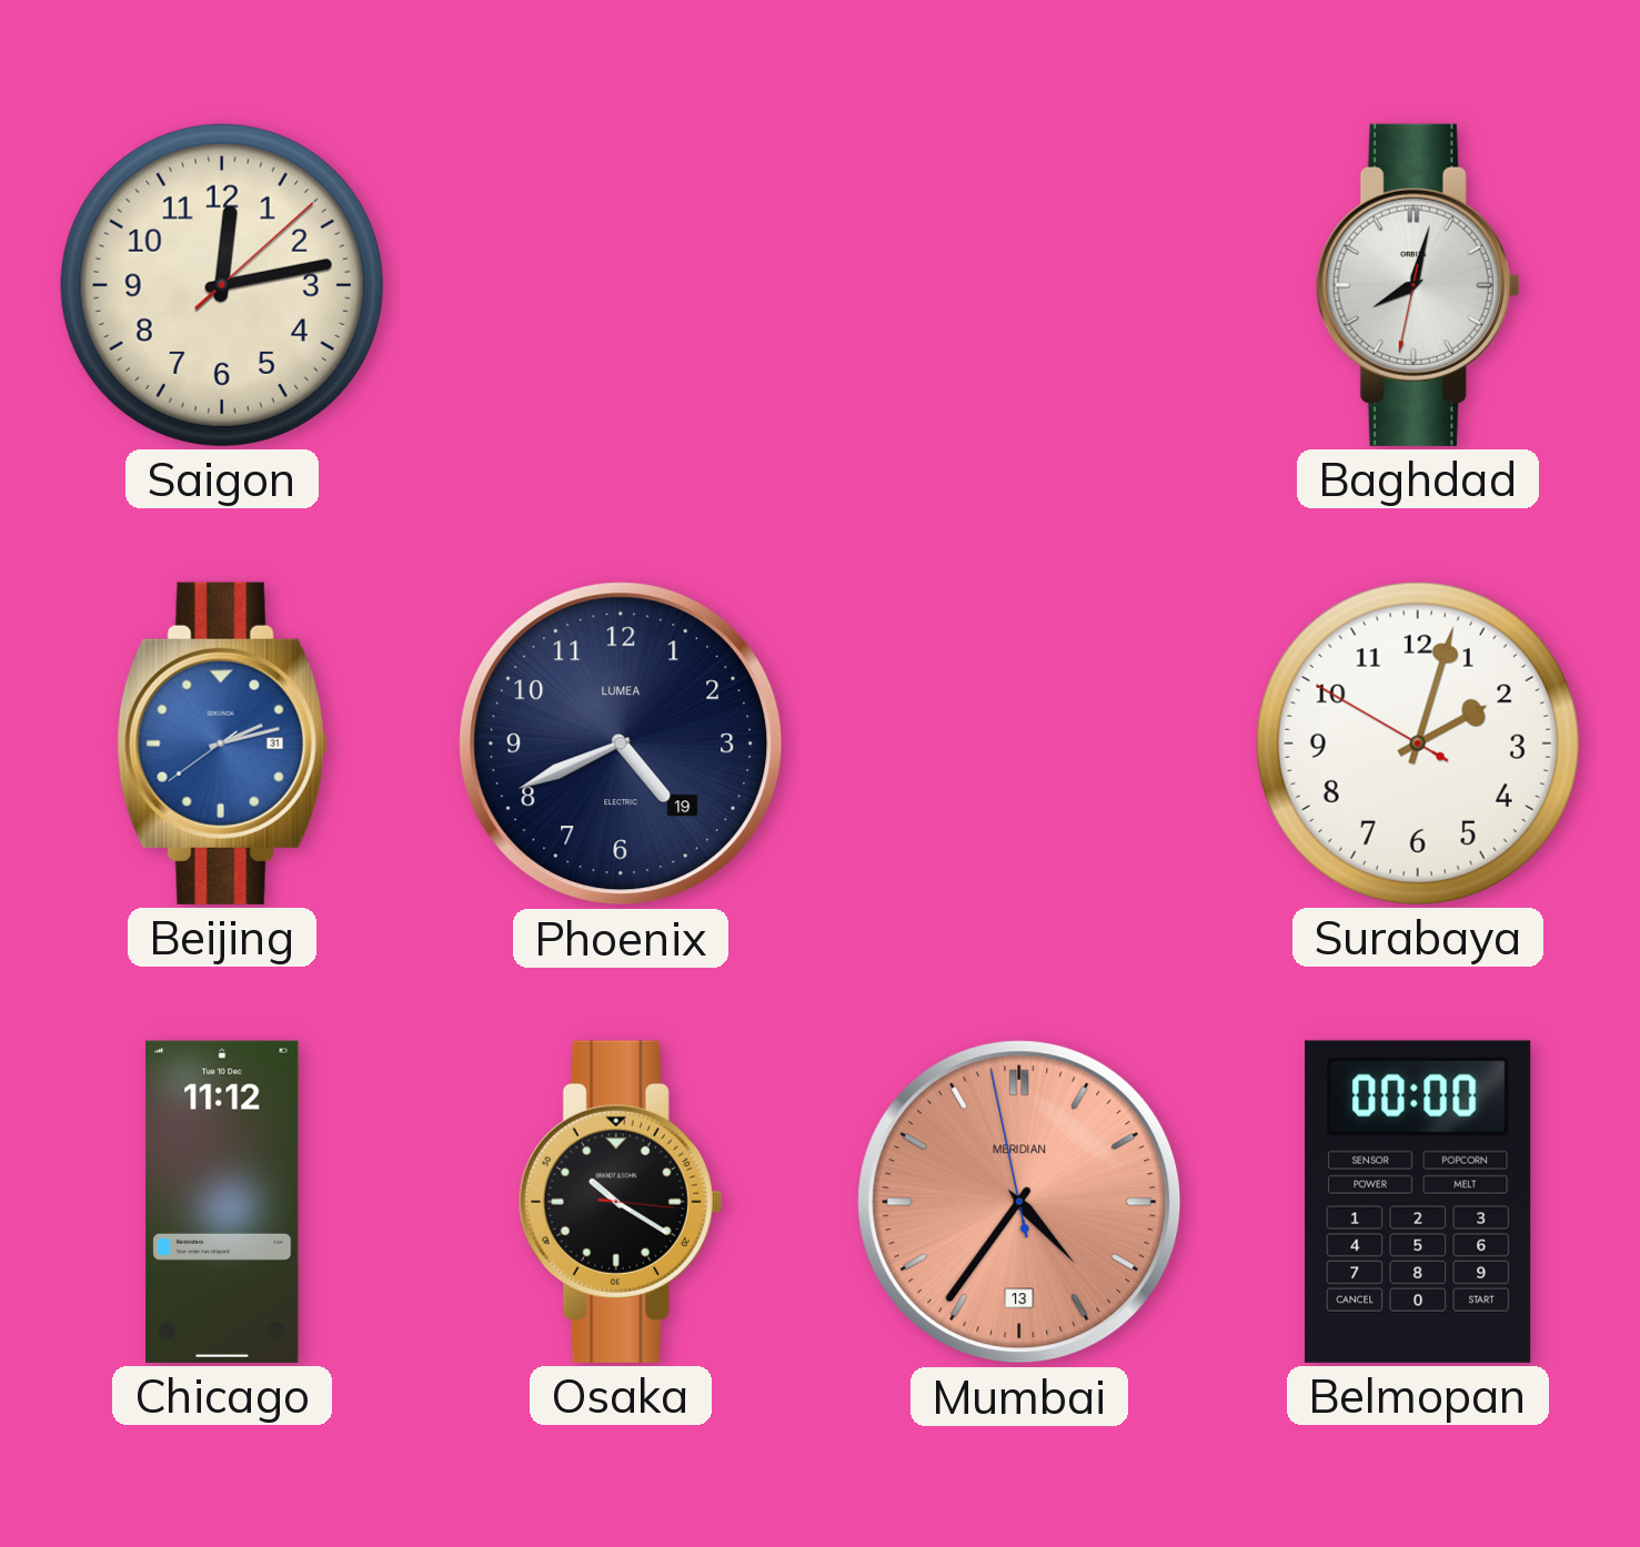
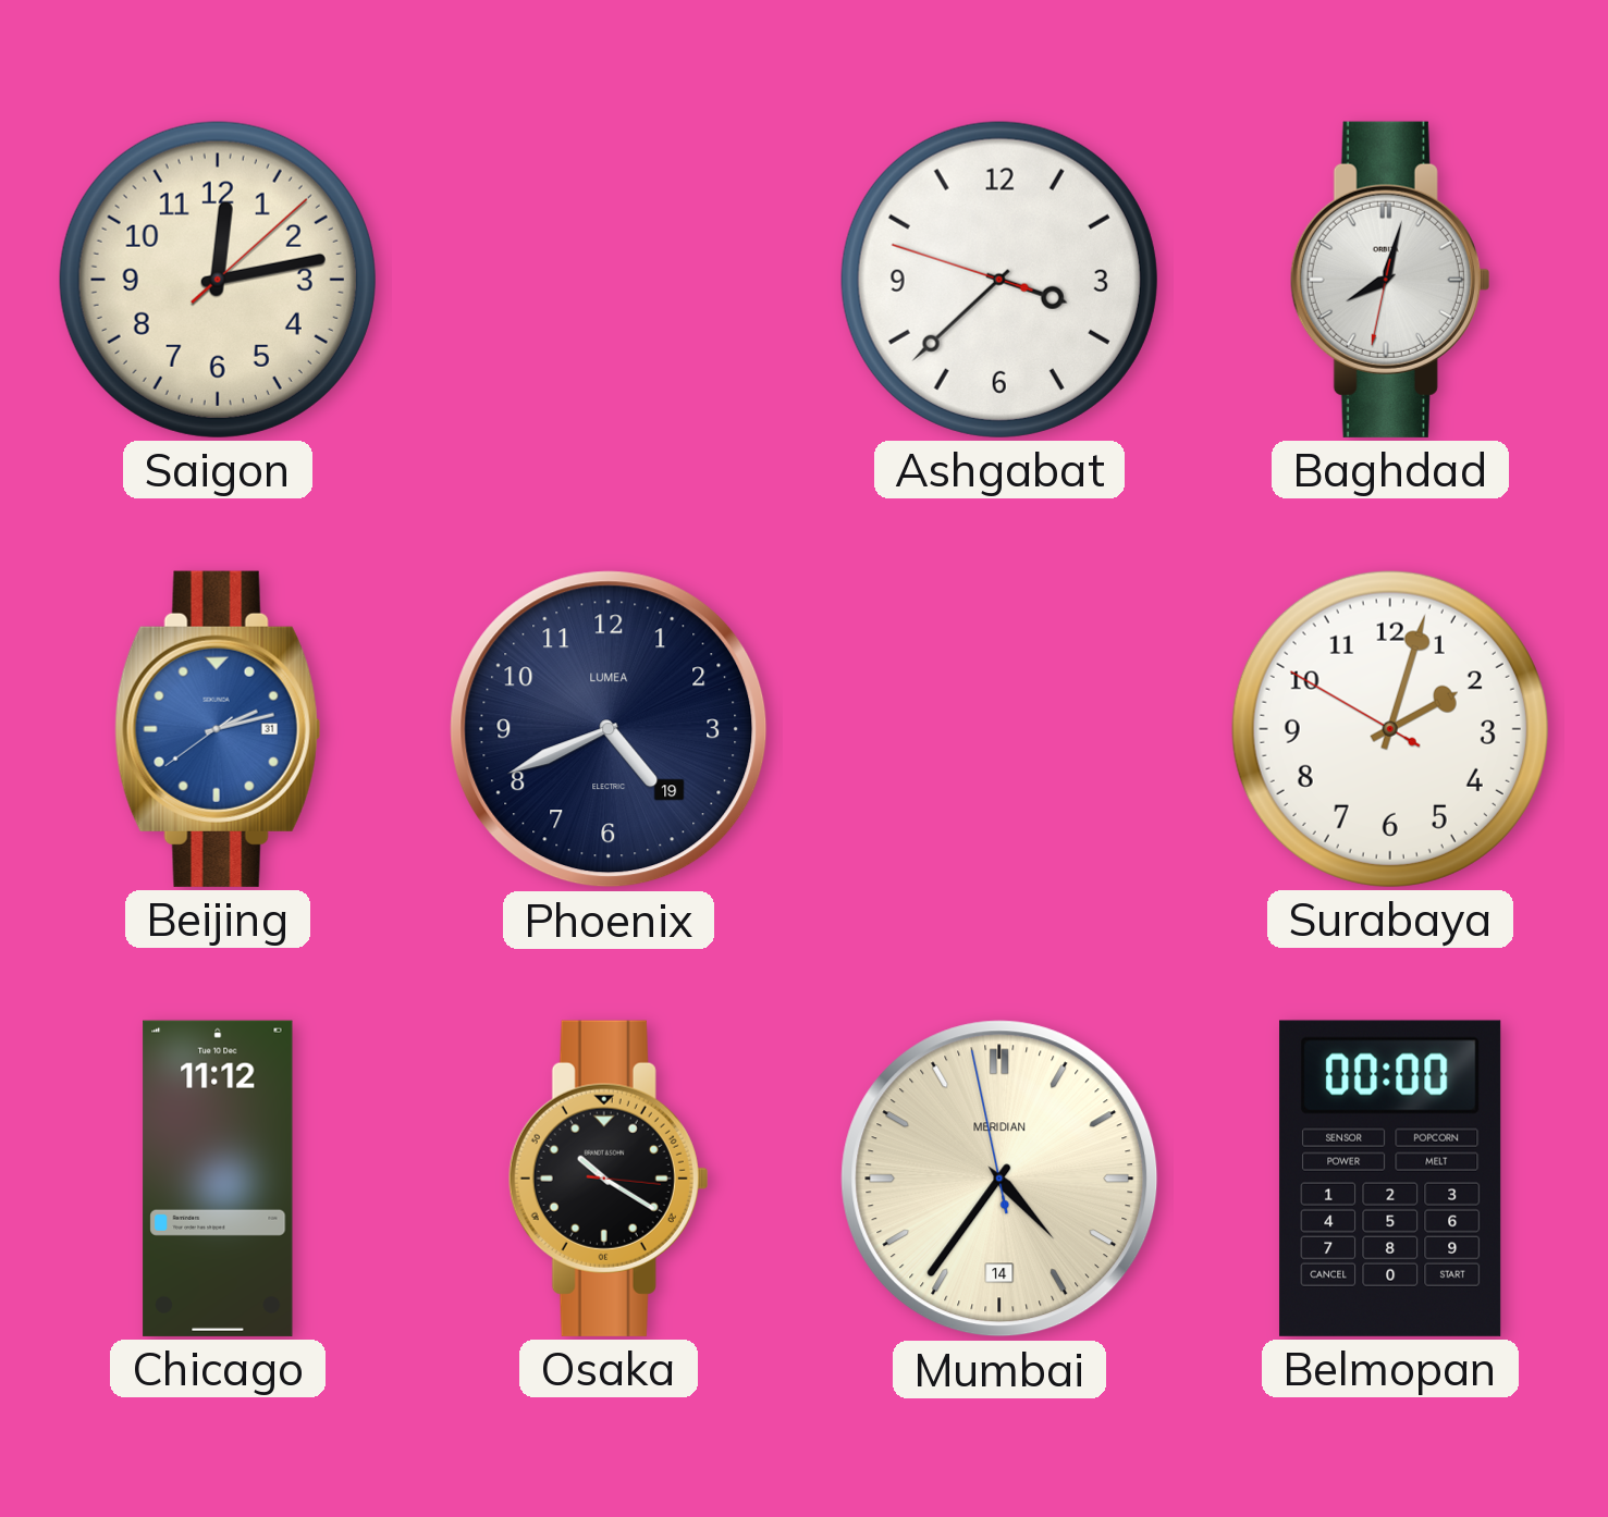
Ashgabat: none -> 3:37
Mumbai date: 13 -> 14
Mumbai dial: salmon -> cream
